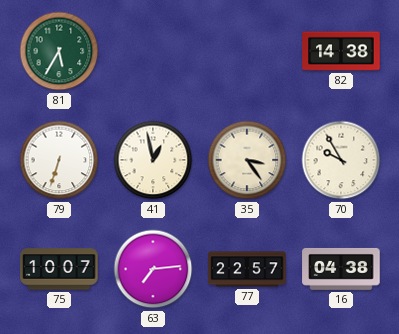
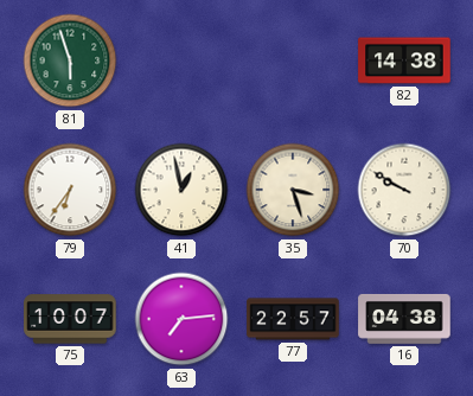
81: 5:35 -> 5:57
79: 6:33 -> 6:36
35: 3:24 -> 3:27
70: 9:55 -> 9:50
